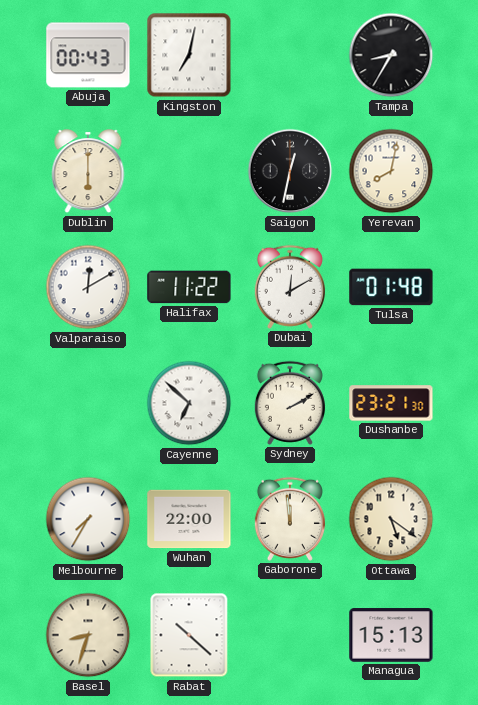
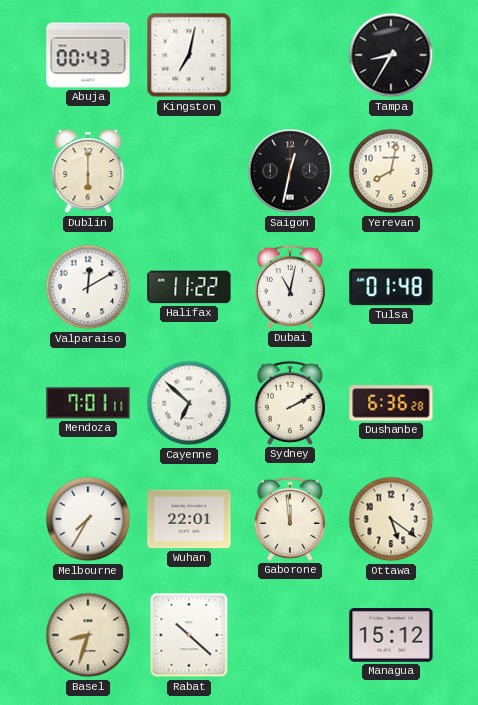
Dubai: 12:10 -> 11:02
Mendoza: none -> 7:01
Dushanbe: 23:21 -> 6:36
Wuhan: 22:00 -> 22:01
Managua: 15:13 -> 15:12
